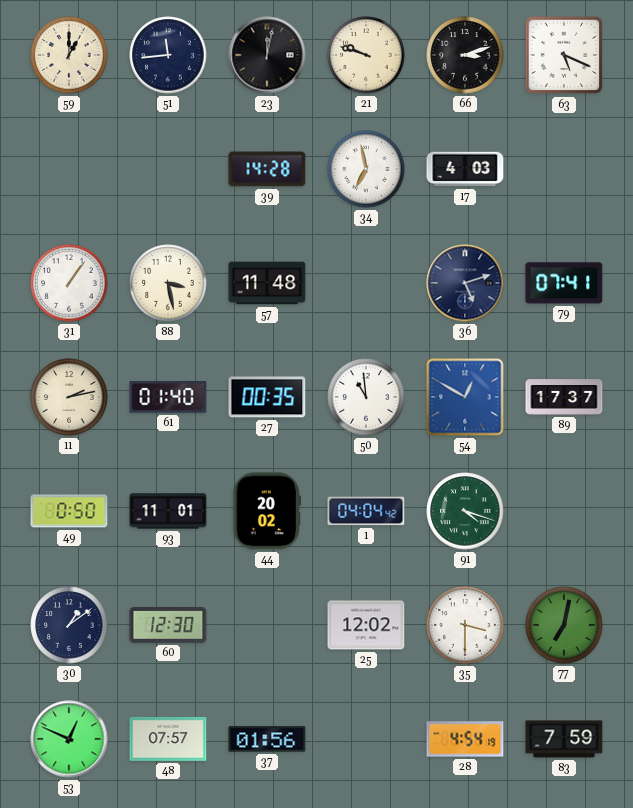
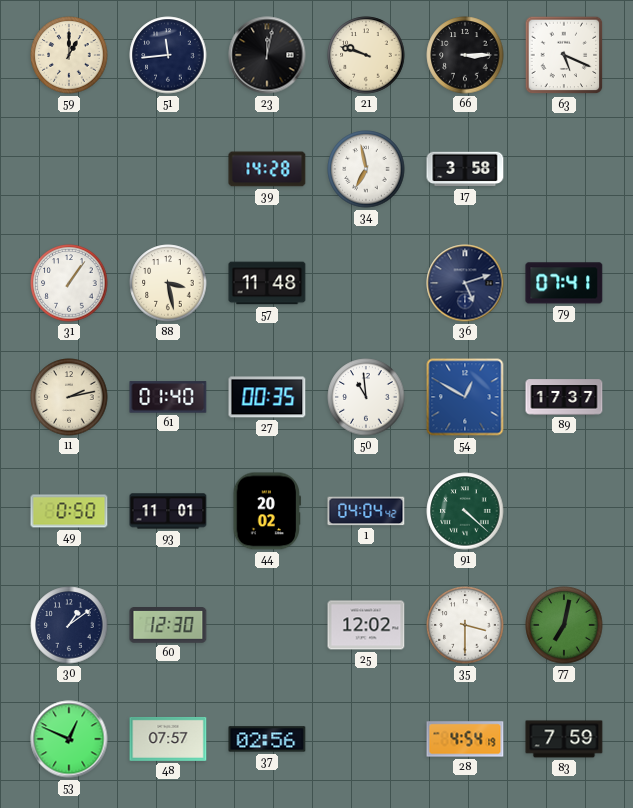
66: 3:12 -> 3:15
17: 4:03 -> 3:58
91: 4:18 -> 4:22
37: 01:56 -> 02:56
